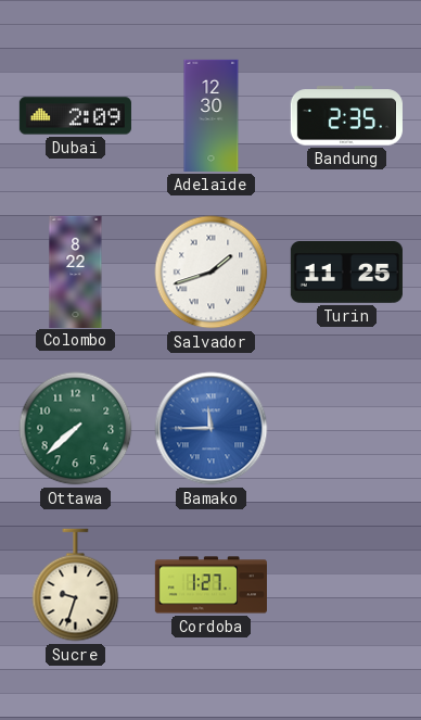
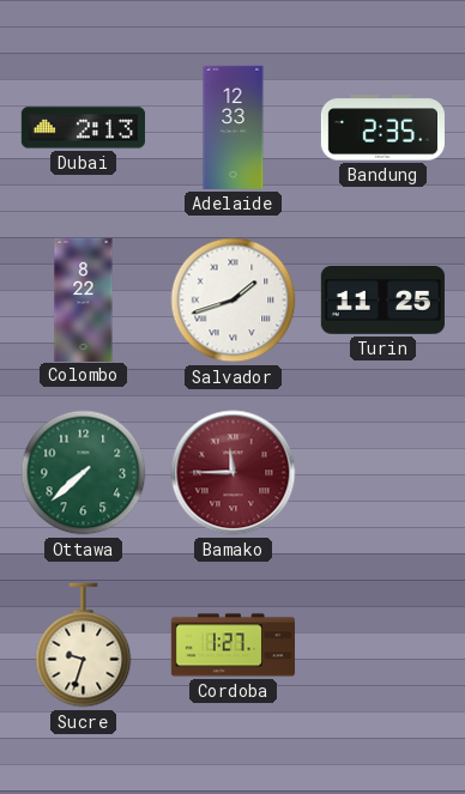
Dubai: 2:09 -> 2:13
Adelaide: 12:30 -> 12:33
Bamako dial: blue -> burgundy
